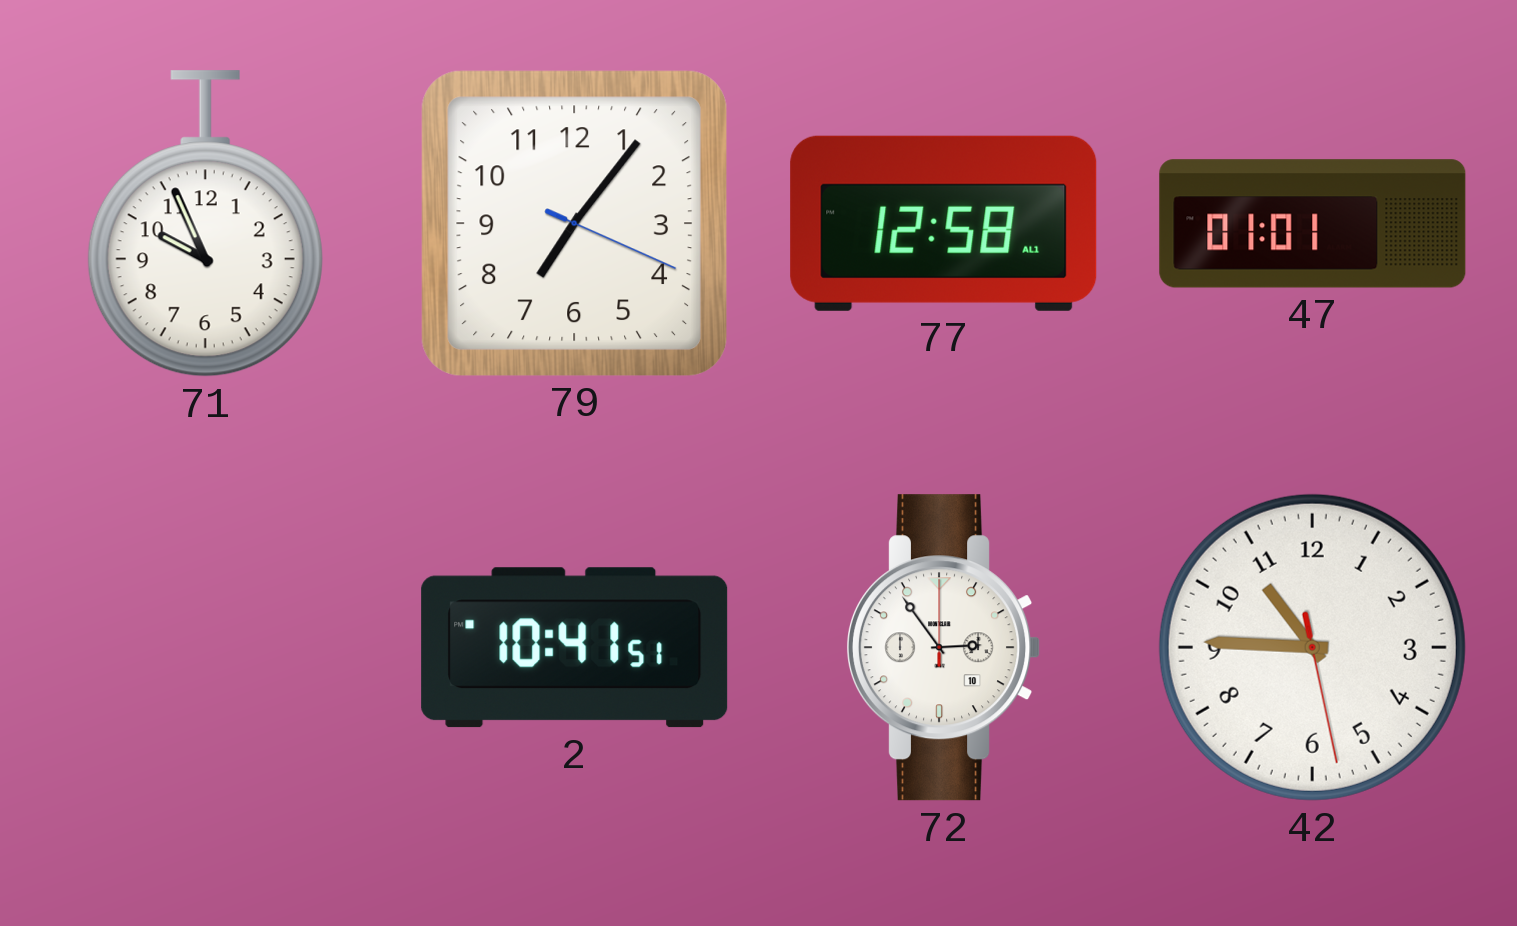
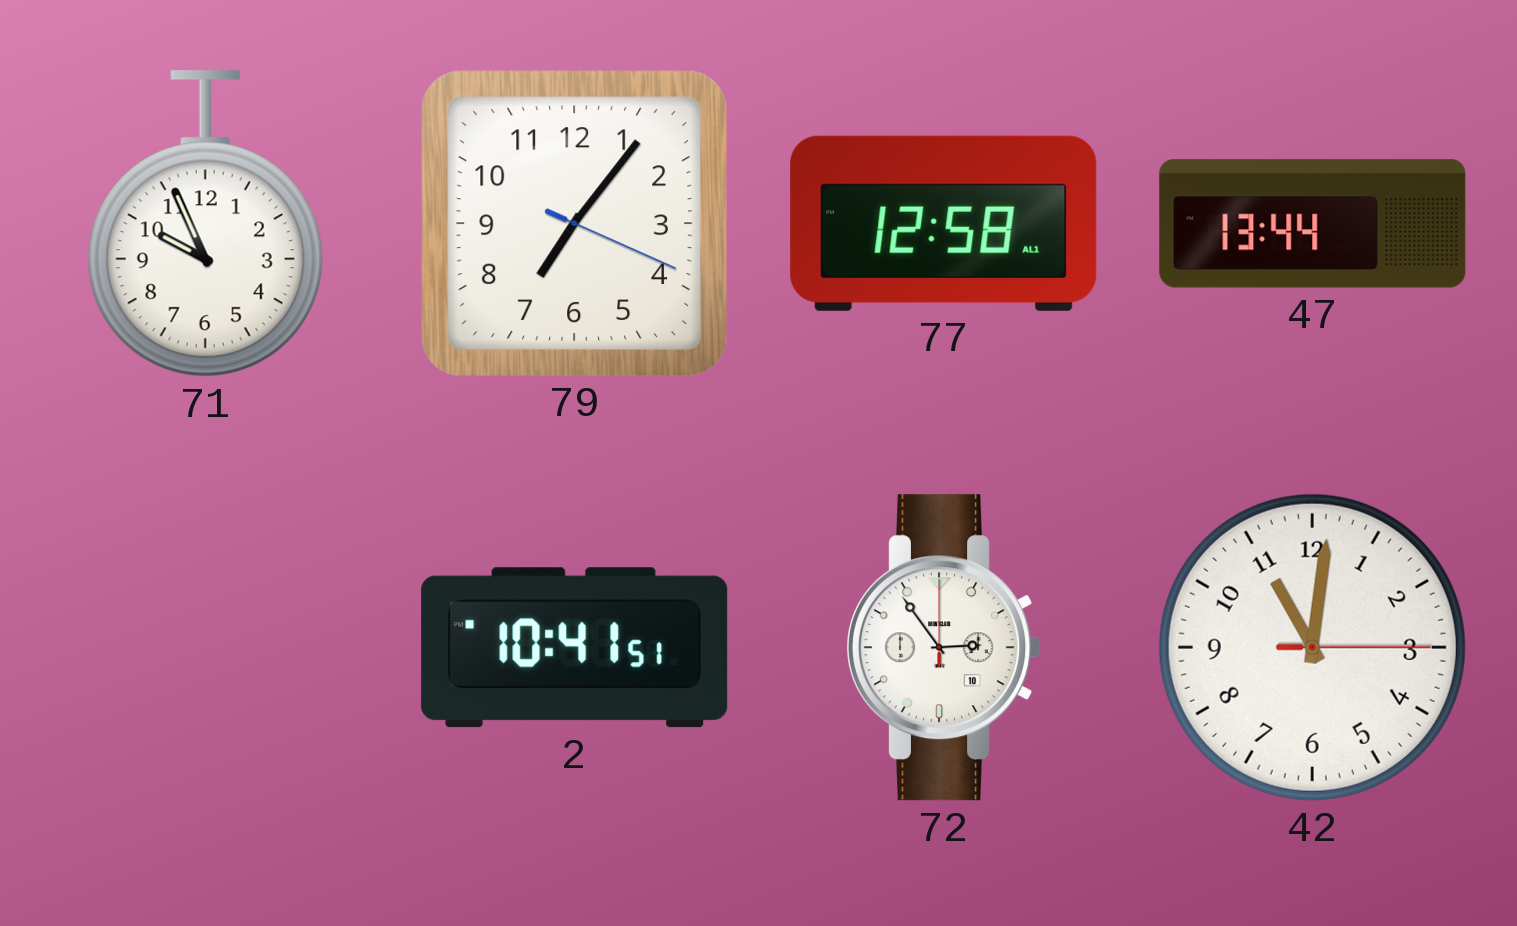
47: 01:01 -> 13:44
42: 10:45 -> 11:01
